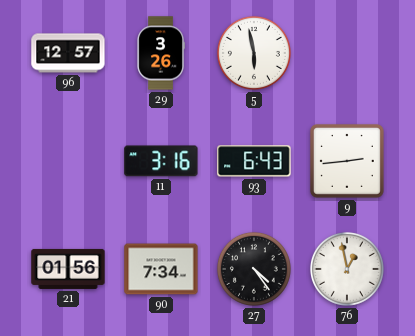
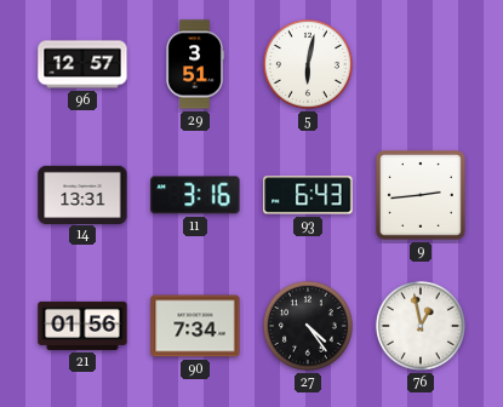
29: 3:26 -> 3:51
5: 5:58 -> 6:02
14: none -> 13:31
